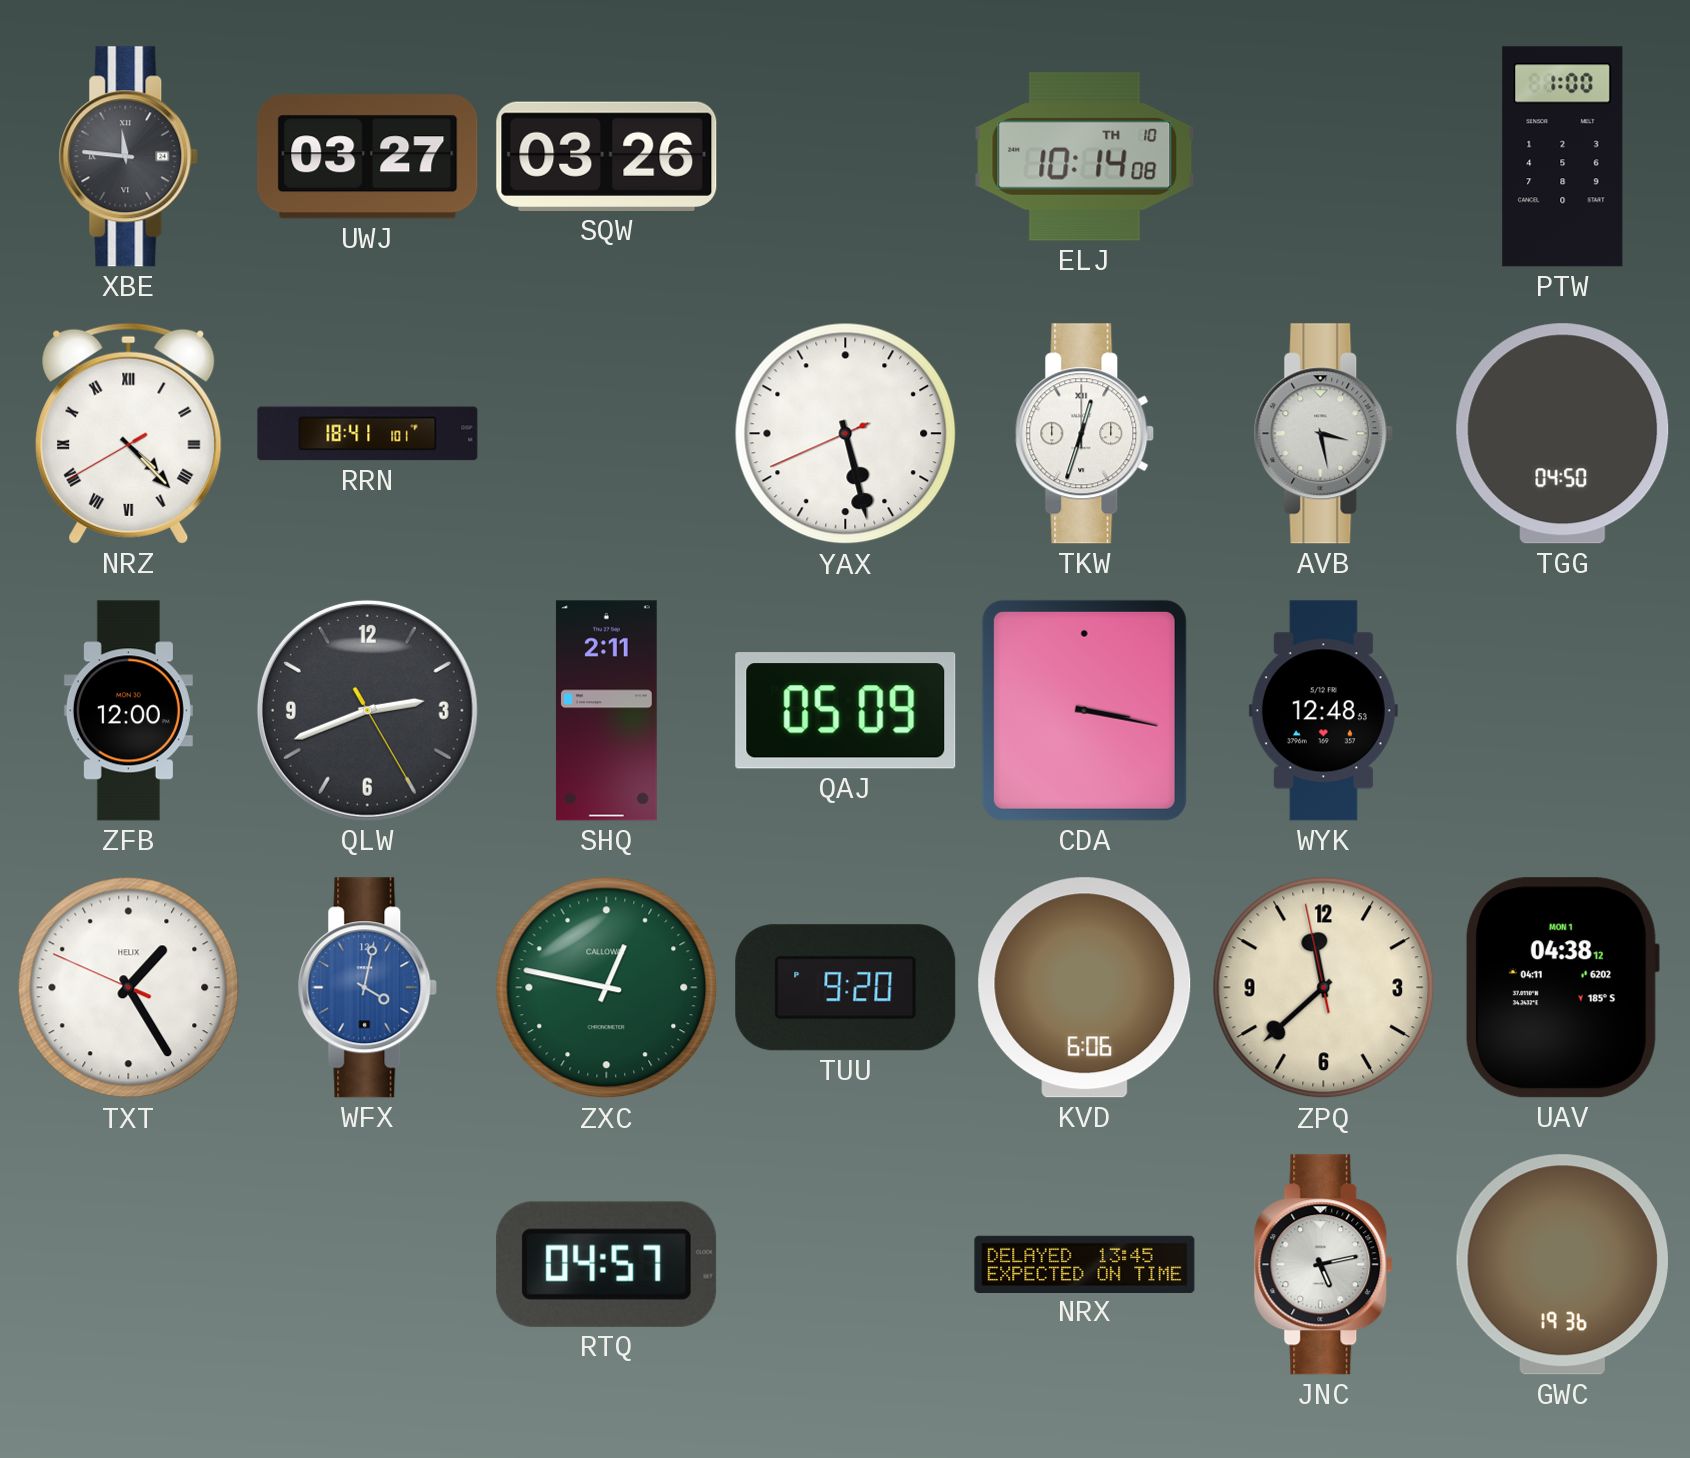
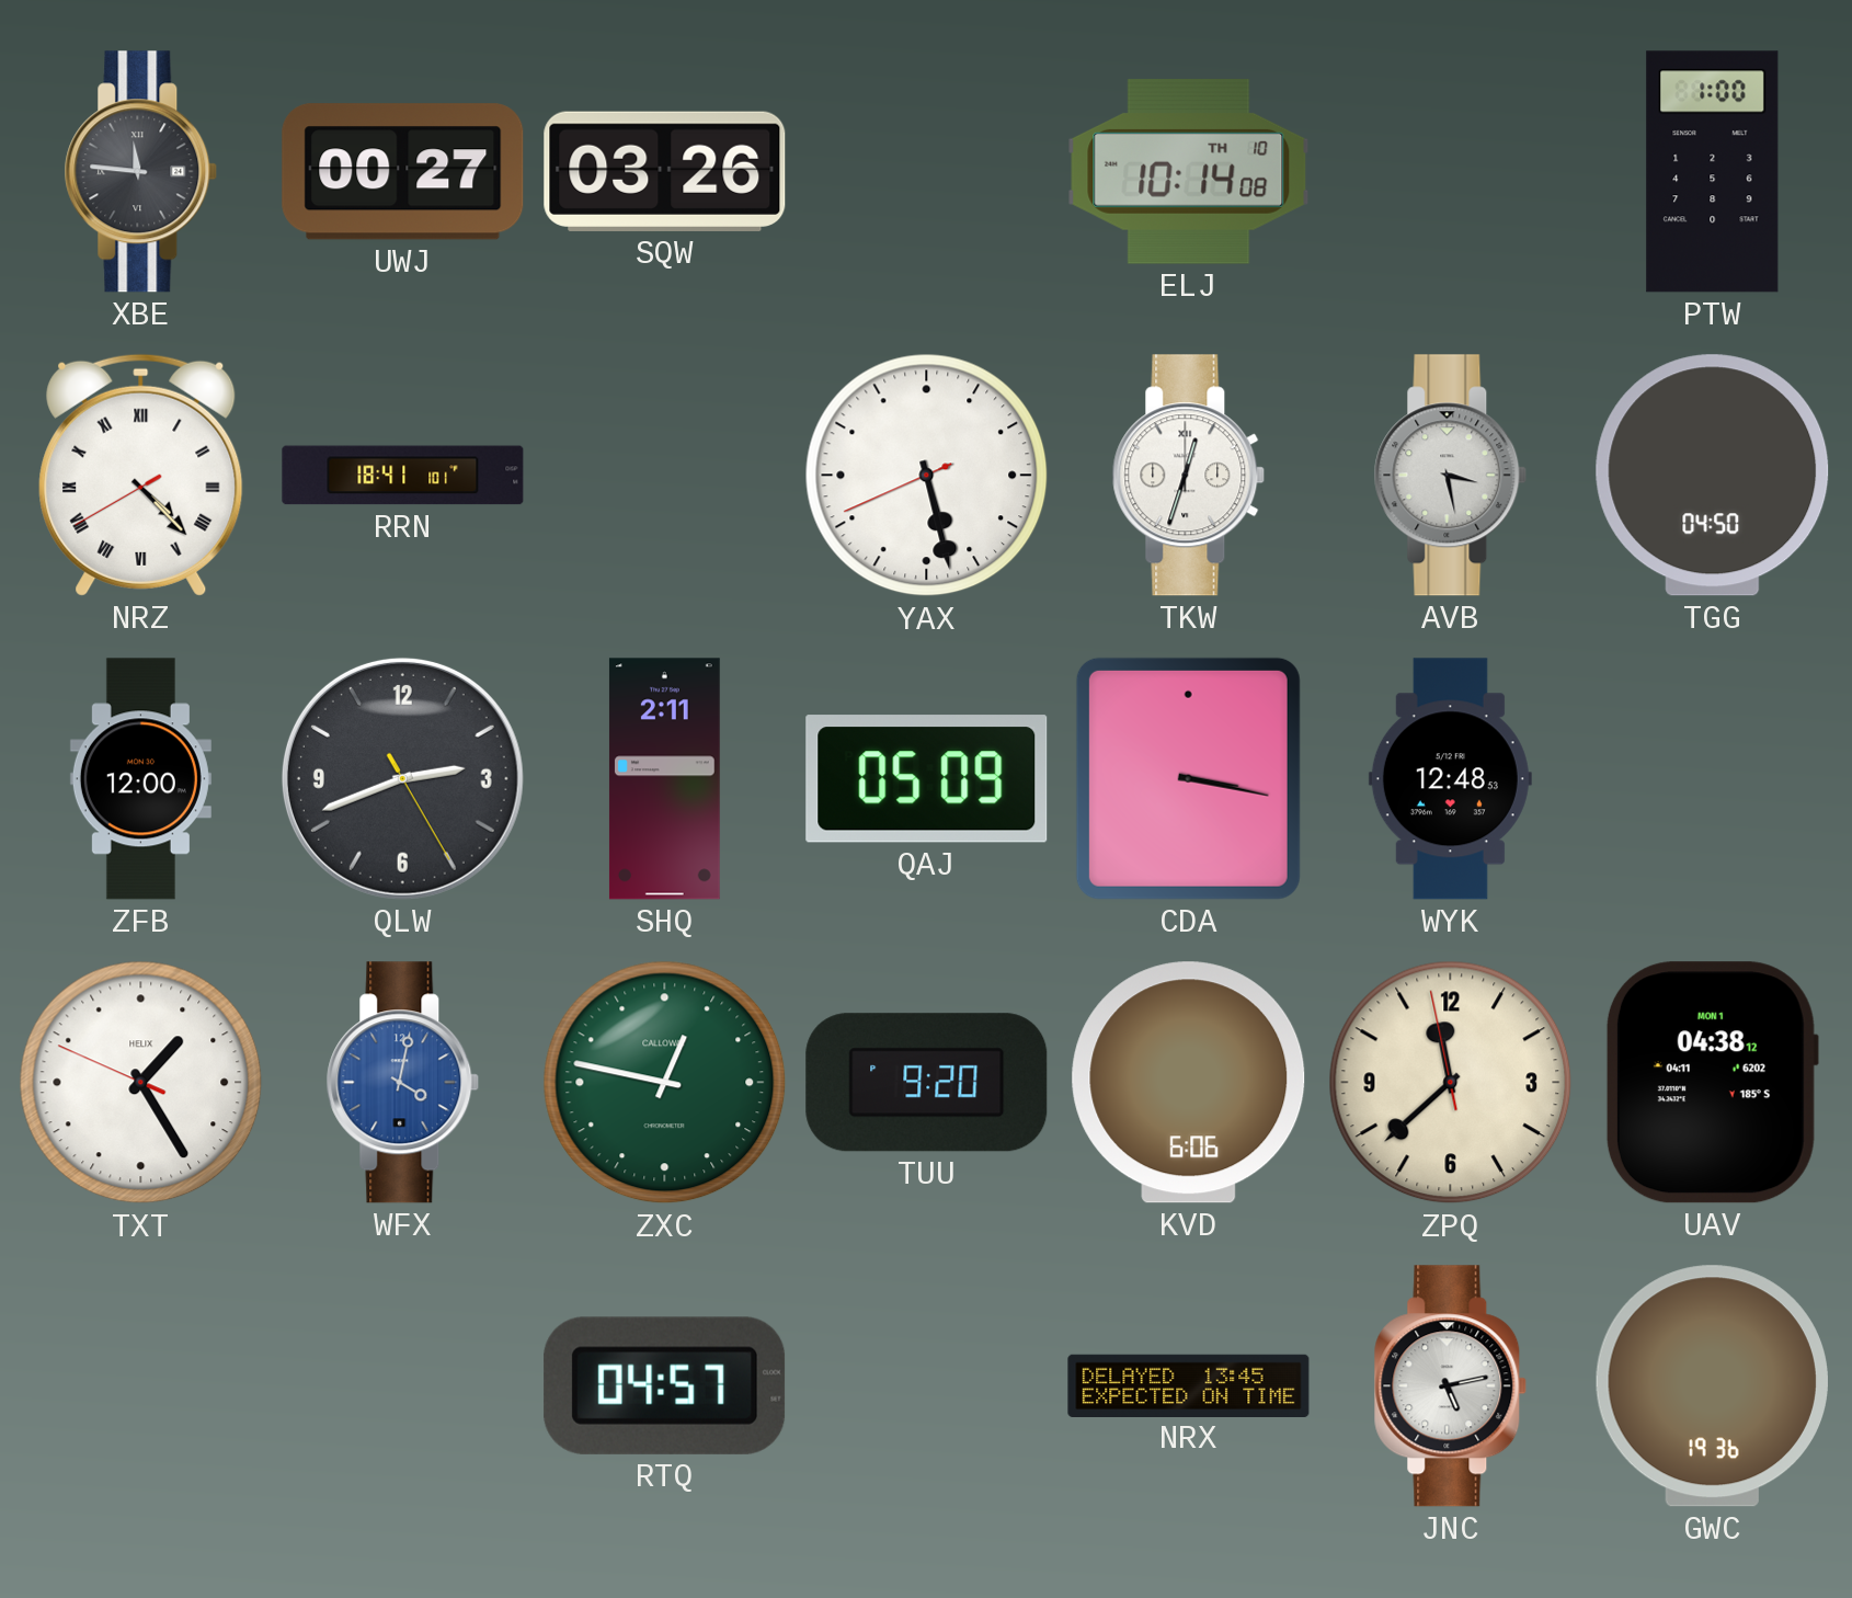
UWJ: 03:27 -> 00:27
